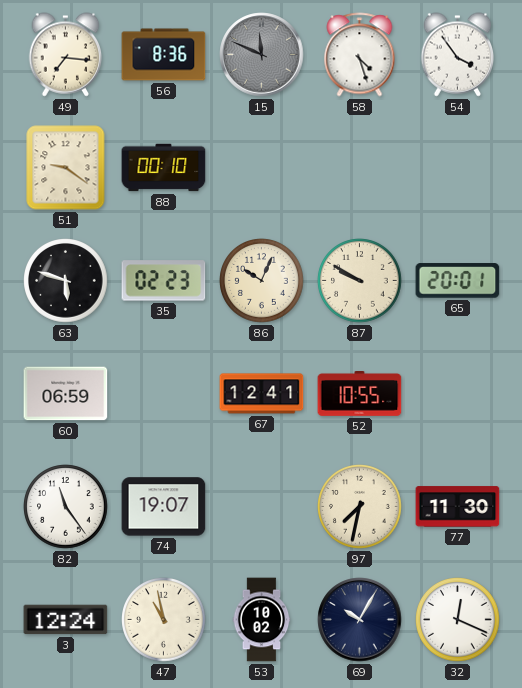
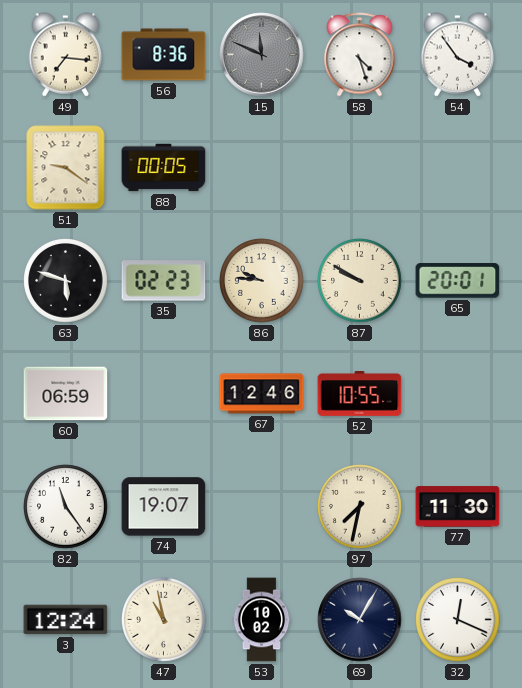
88: 00:10 -> 00:05
86: 10:04 -> 9:46
67: 12:41 -> 12:46
